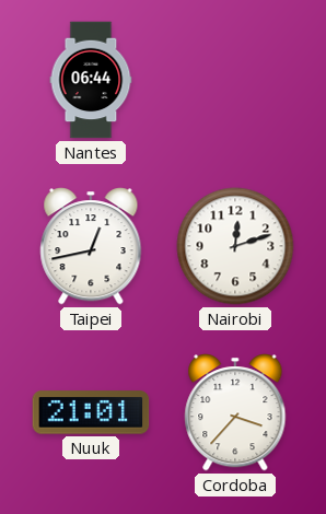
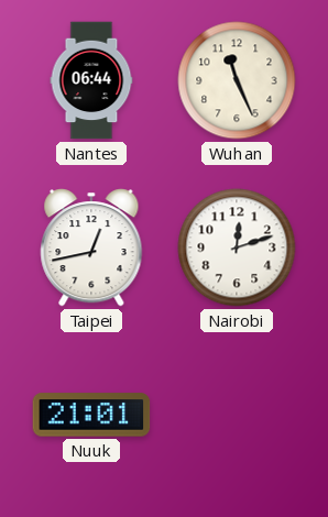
Wuhan: none -> 11:26
Cordoba: 3:37 -> none
